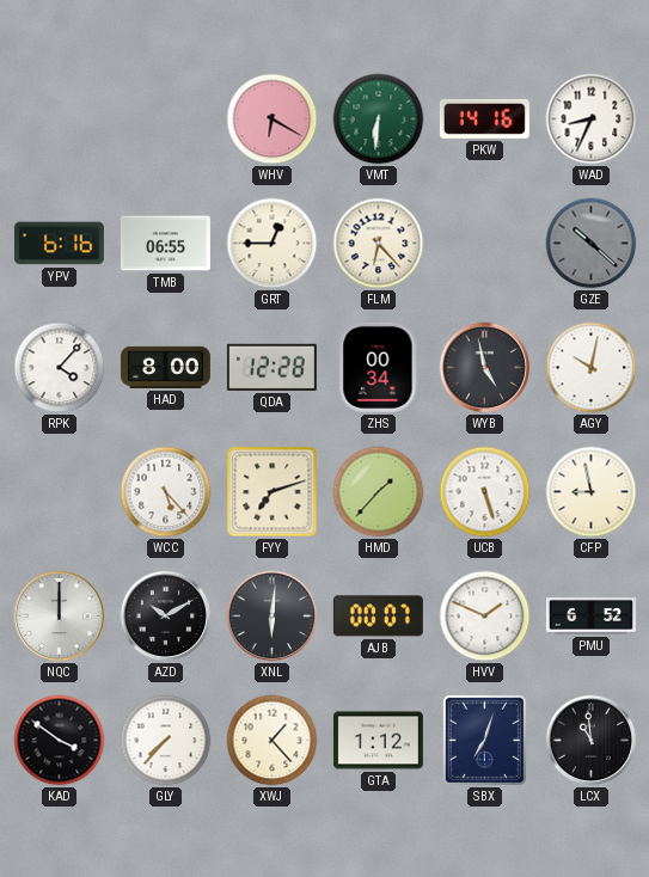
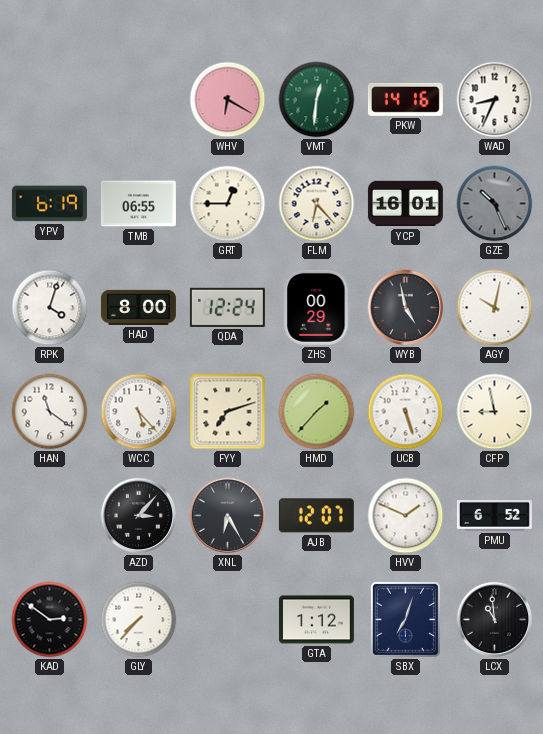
VMT: 6:31 -> 12:31
YPV: 6:16 -> 6:19
YCP: none -> 16:01
GZE: 10:22 -> 10:26
RPK: 4:07 -> 4:03
QDA: 12:28 -> 12:24
ZHS: 00:34 -> 00:29
HAN: none -> 11:21
NQC: 12:00 -> none
AZD: 10:10 -> 3:07
XNL: 6:01 -> 6:25
AJB: 00:07 -> 12:07
KAD: 3:51 -> 2:51
XWJ: 1:23 -> none
